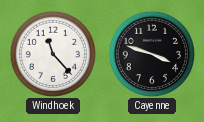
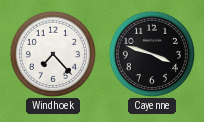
Windhoek: 11:23 -> 7:23
